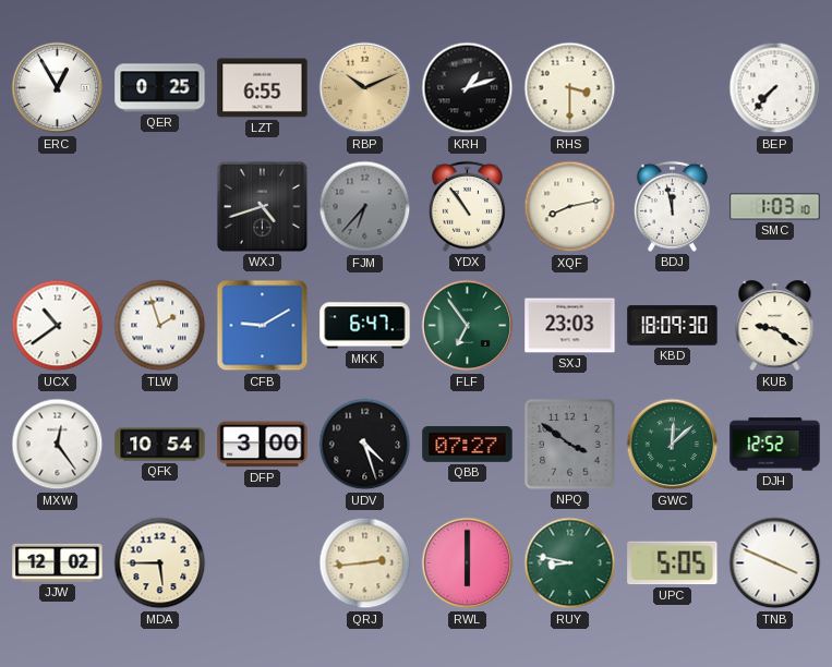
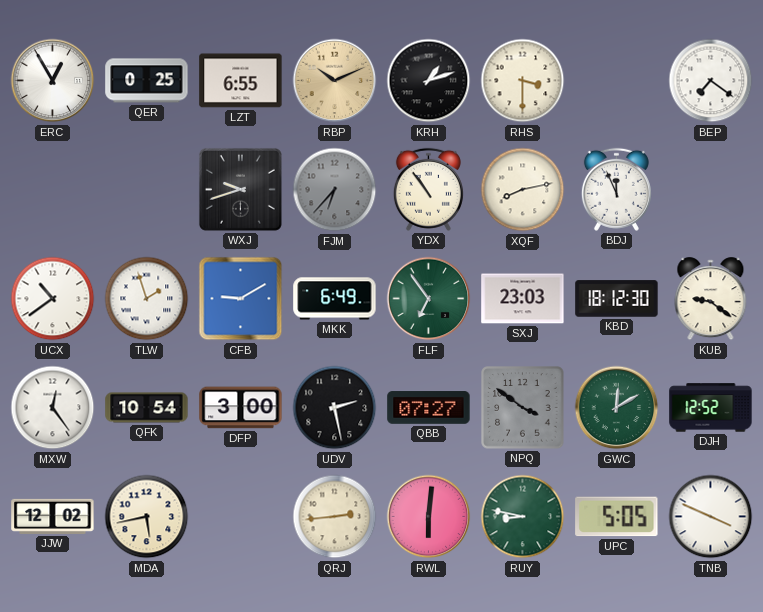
BEP: 7:37 -> 7:21
WXJ: 4:42 -> 9:42
BDJ: 11:58 -> 11:56
SMC: 1:03 -> none
MKK: 6:47 -> 6:49
KBD: 18:09 -> 18:12
UDV: 4:27 -> 2:28
GWC: 12:08 -> 12:10
MDA: 5:45 -> 5:43
RWL: 6:00 -> 6:01
